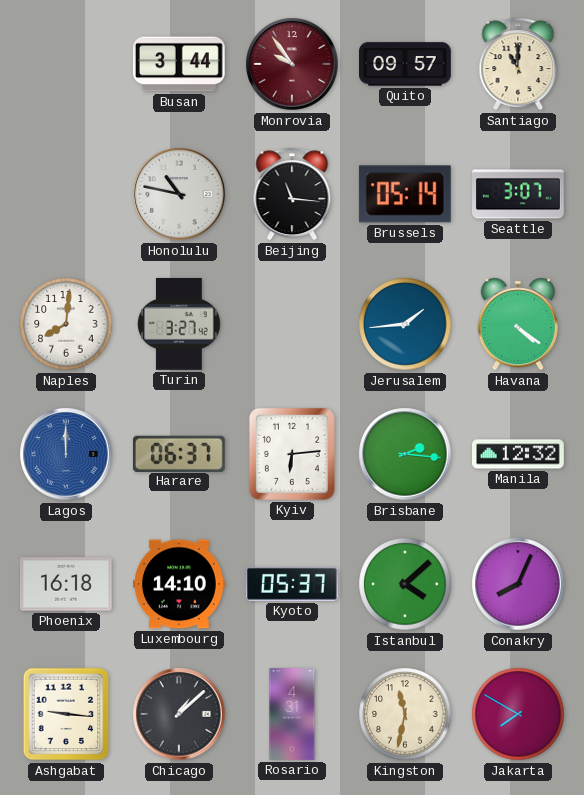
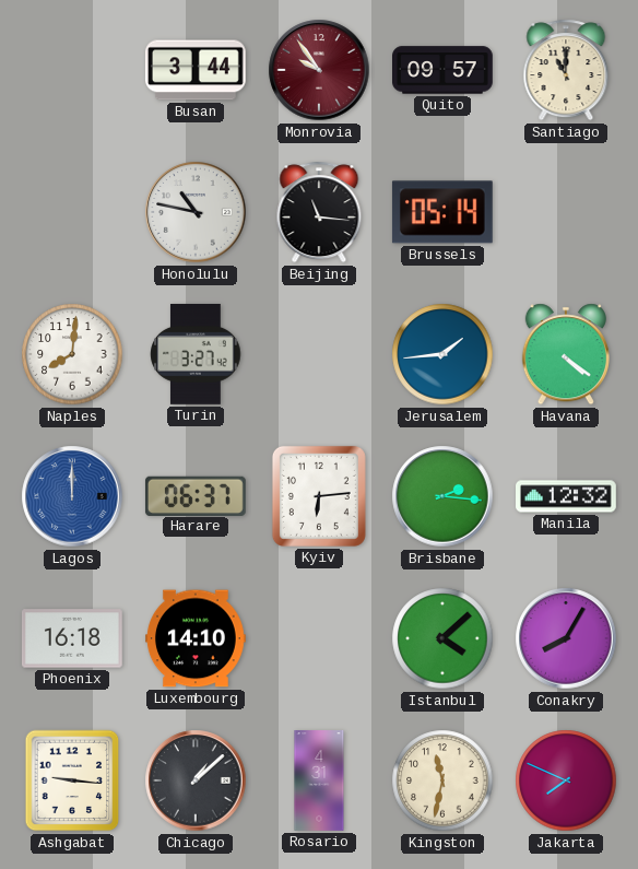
Seattle: 3:07 -> none
Kyoto: 05:37 -> none
Conakry: 8:04 -> 8:05
Jakarta: 7:50 -> 7:49
